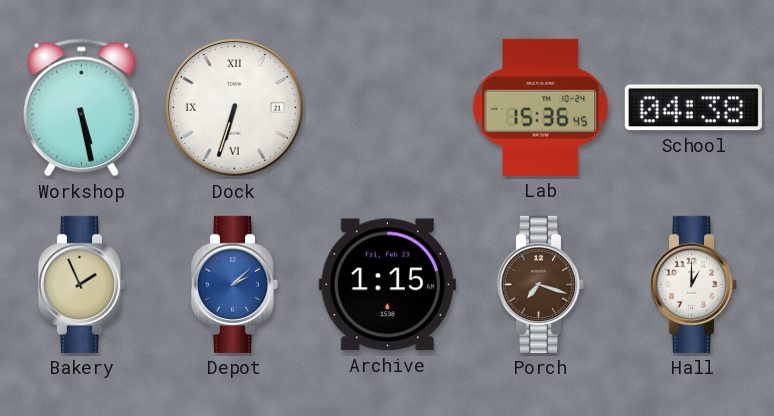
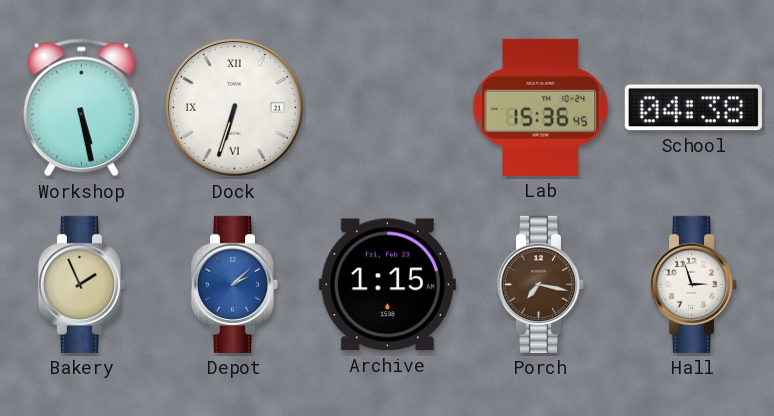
Porch: 7:18 -> 7:17
Hall: 1:00 -> 2:57
